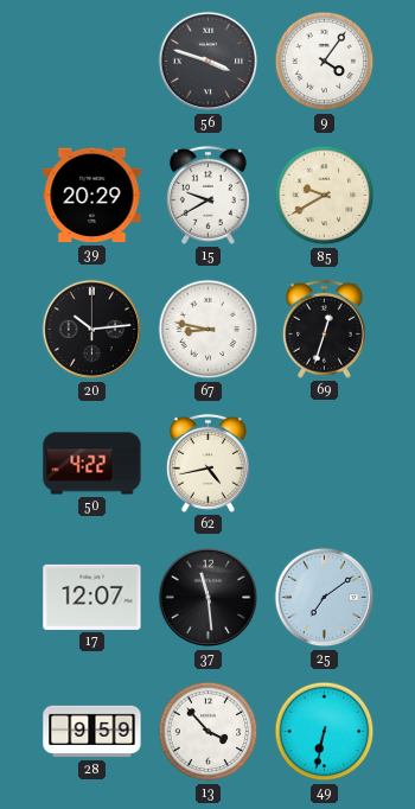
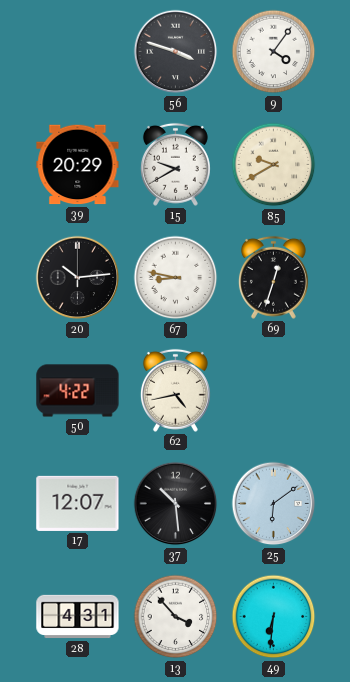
37: 11:29 -> 10:29
25: 7:09 -> 6:09
28: 9:59 -> 4:31
49: 6:32 -> 6:31
